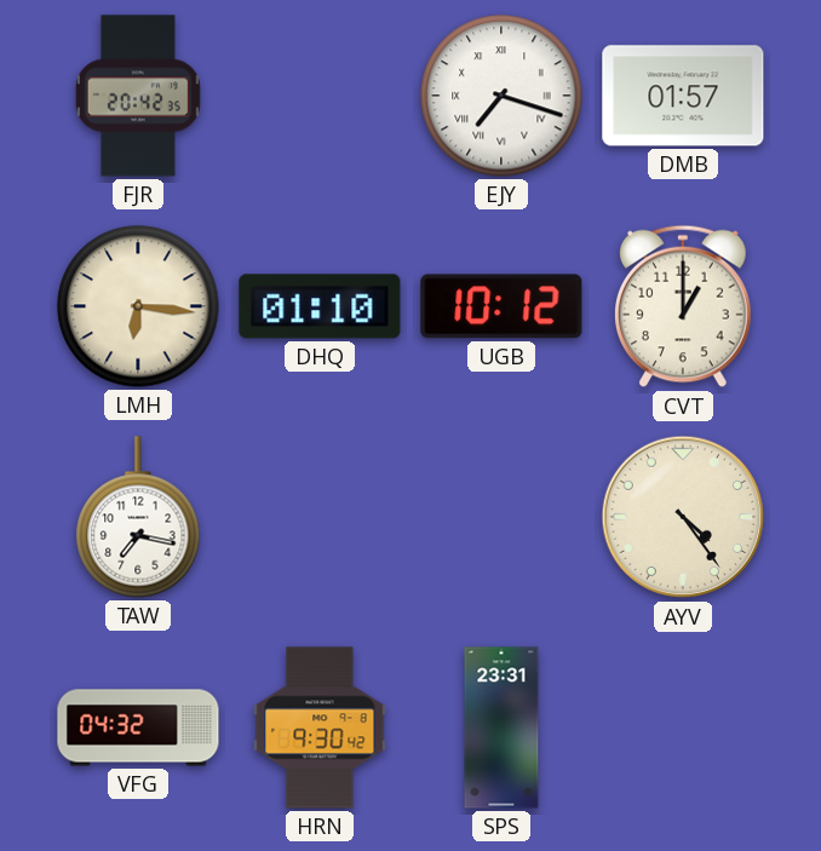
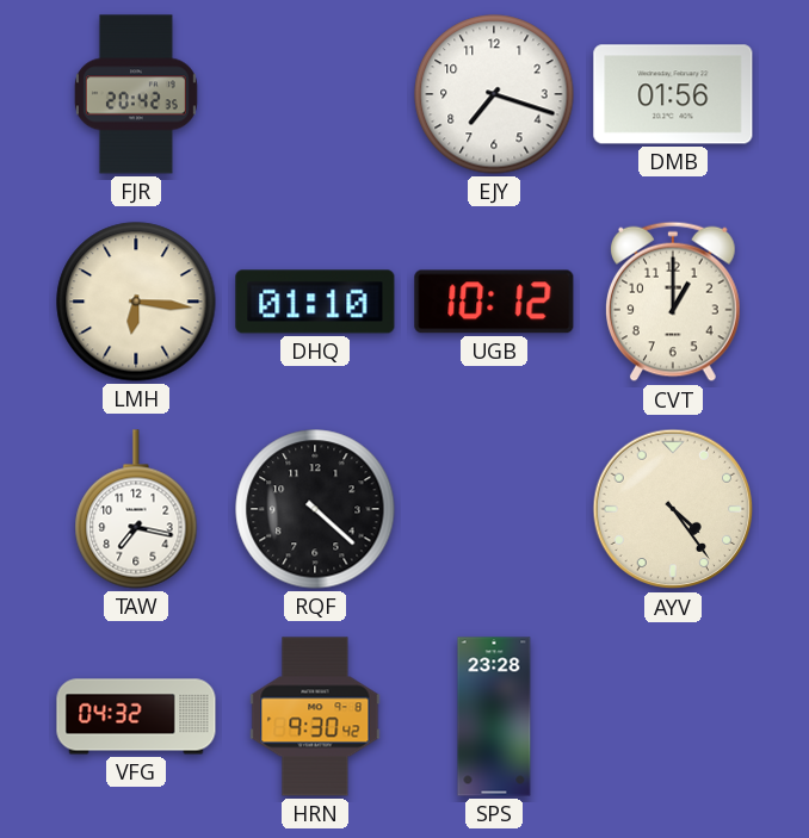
EJY numerals: Roman -> Arabic
DMB: 01:57 -> 01:56
RQF: none -> 4:22
SPS: 23:31 -> 23:28
